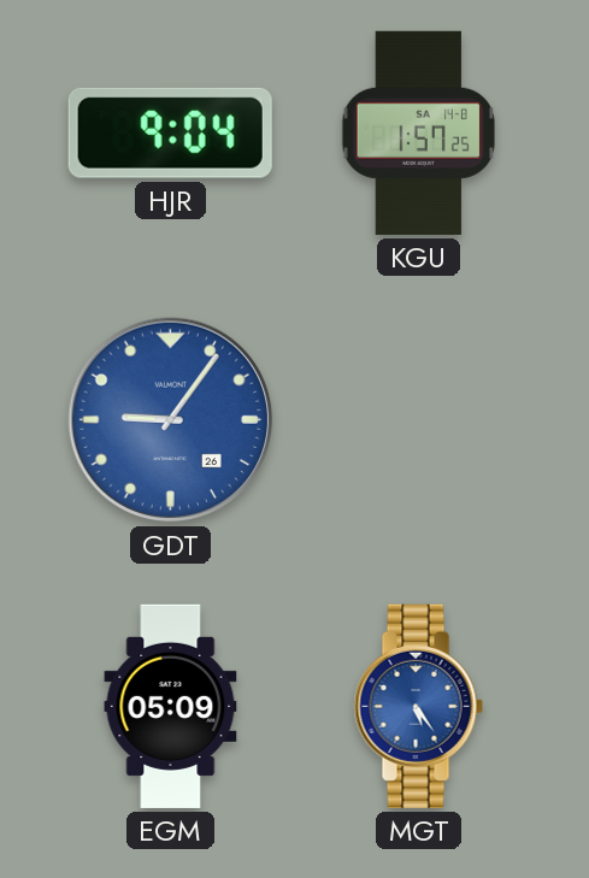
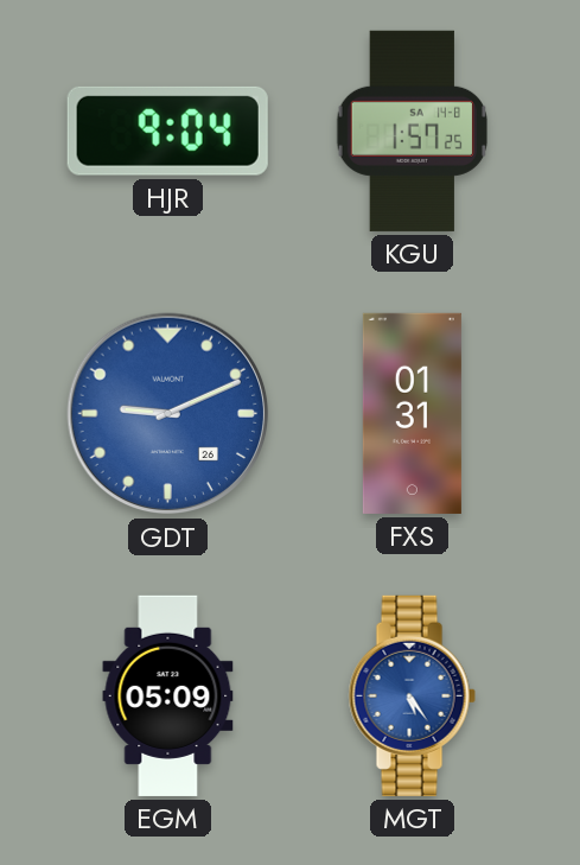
GDT: 9:06 -> 9:11
FXS: none -> 01:31
